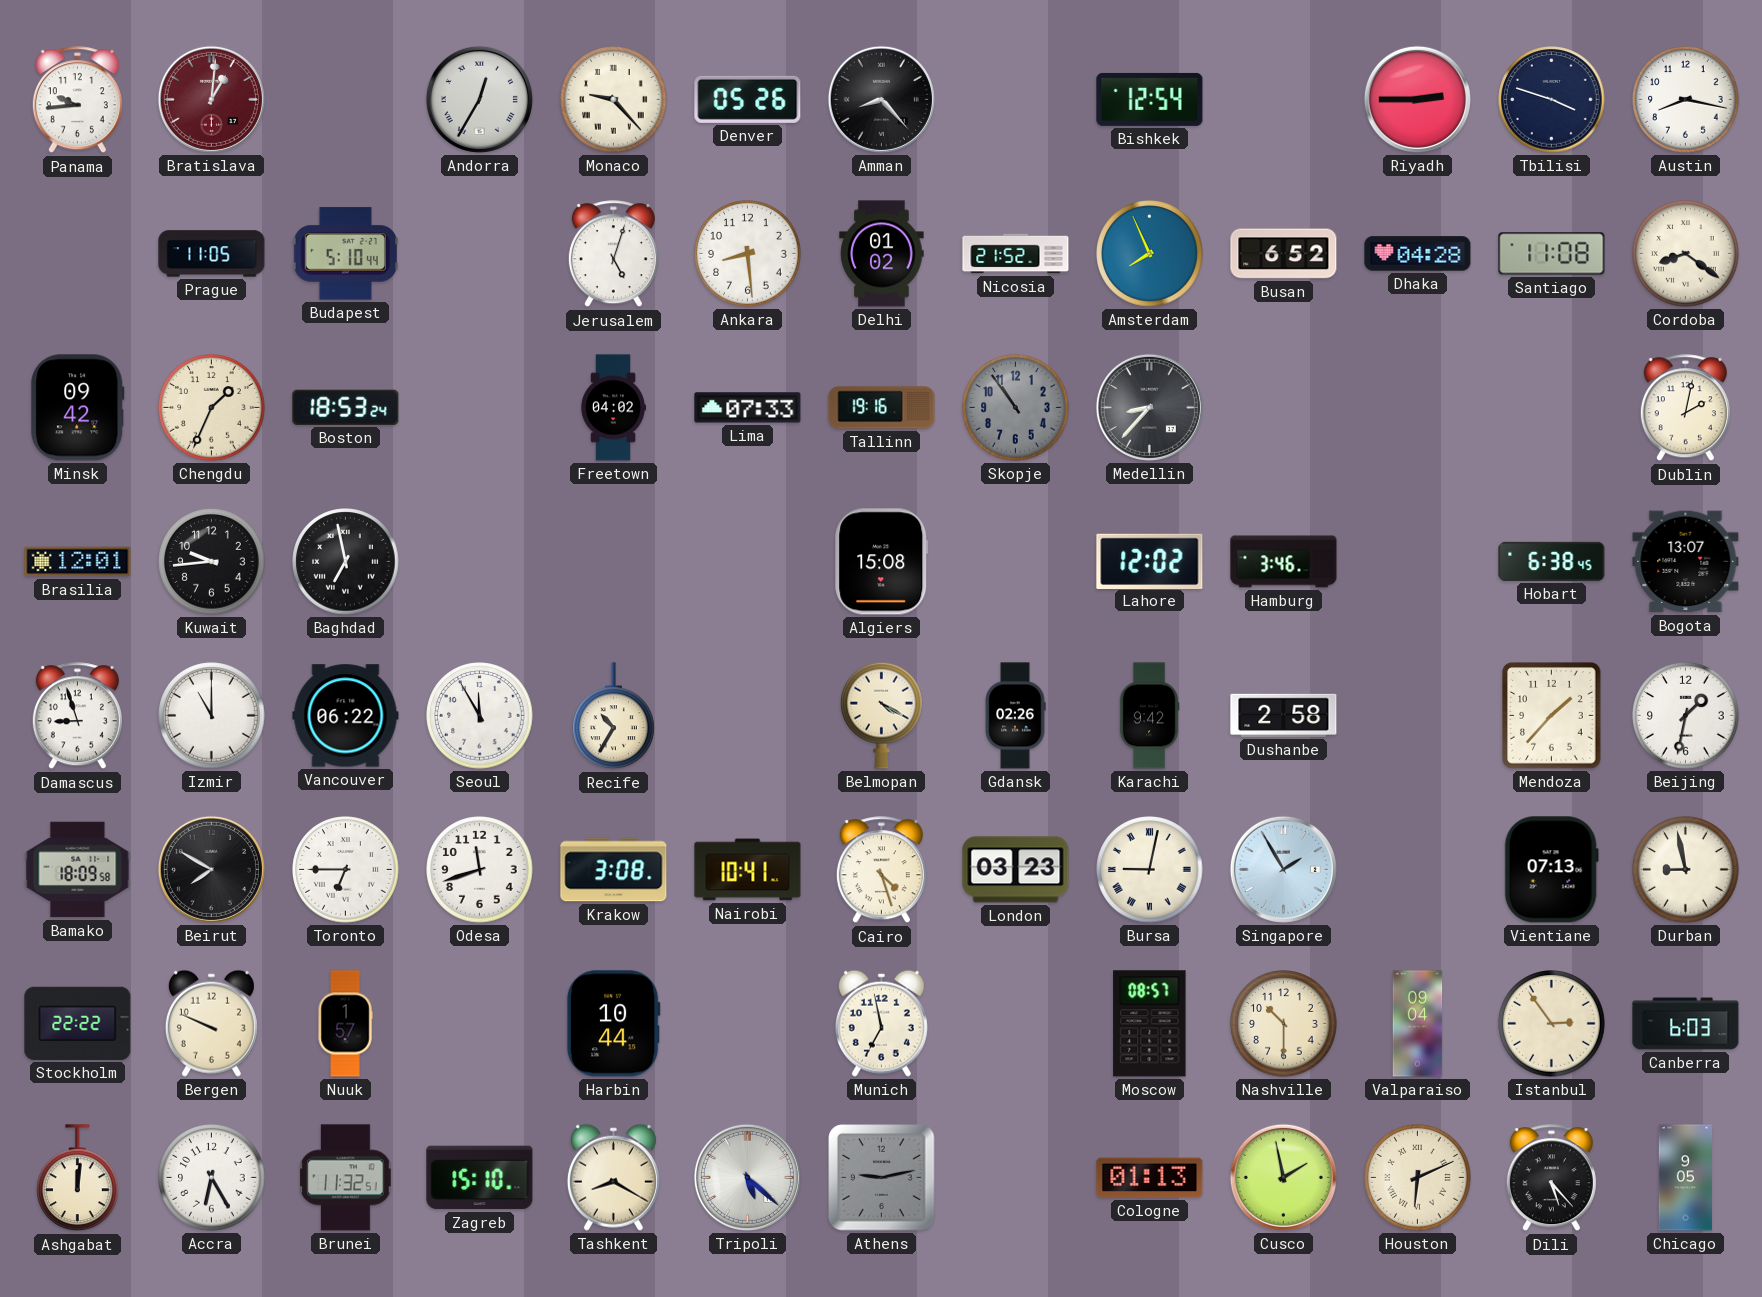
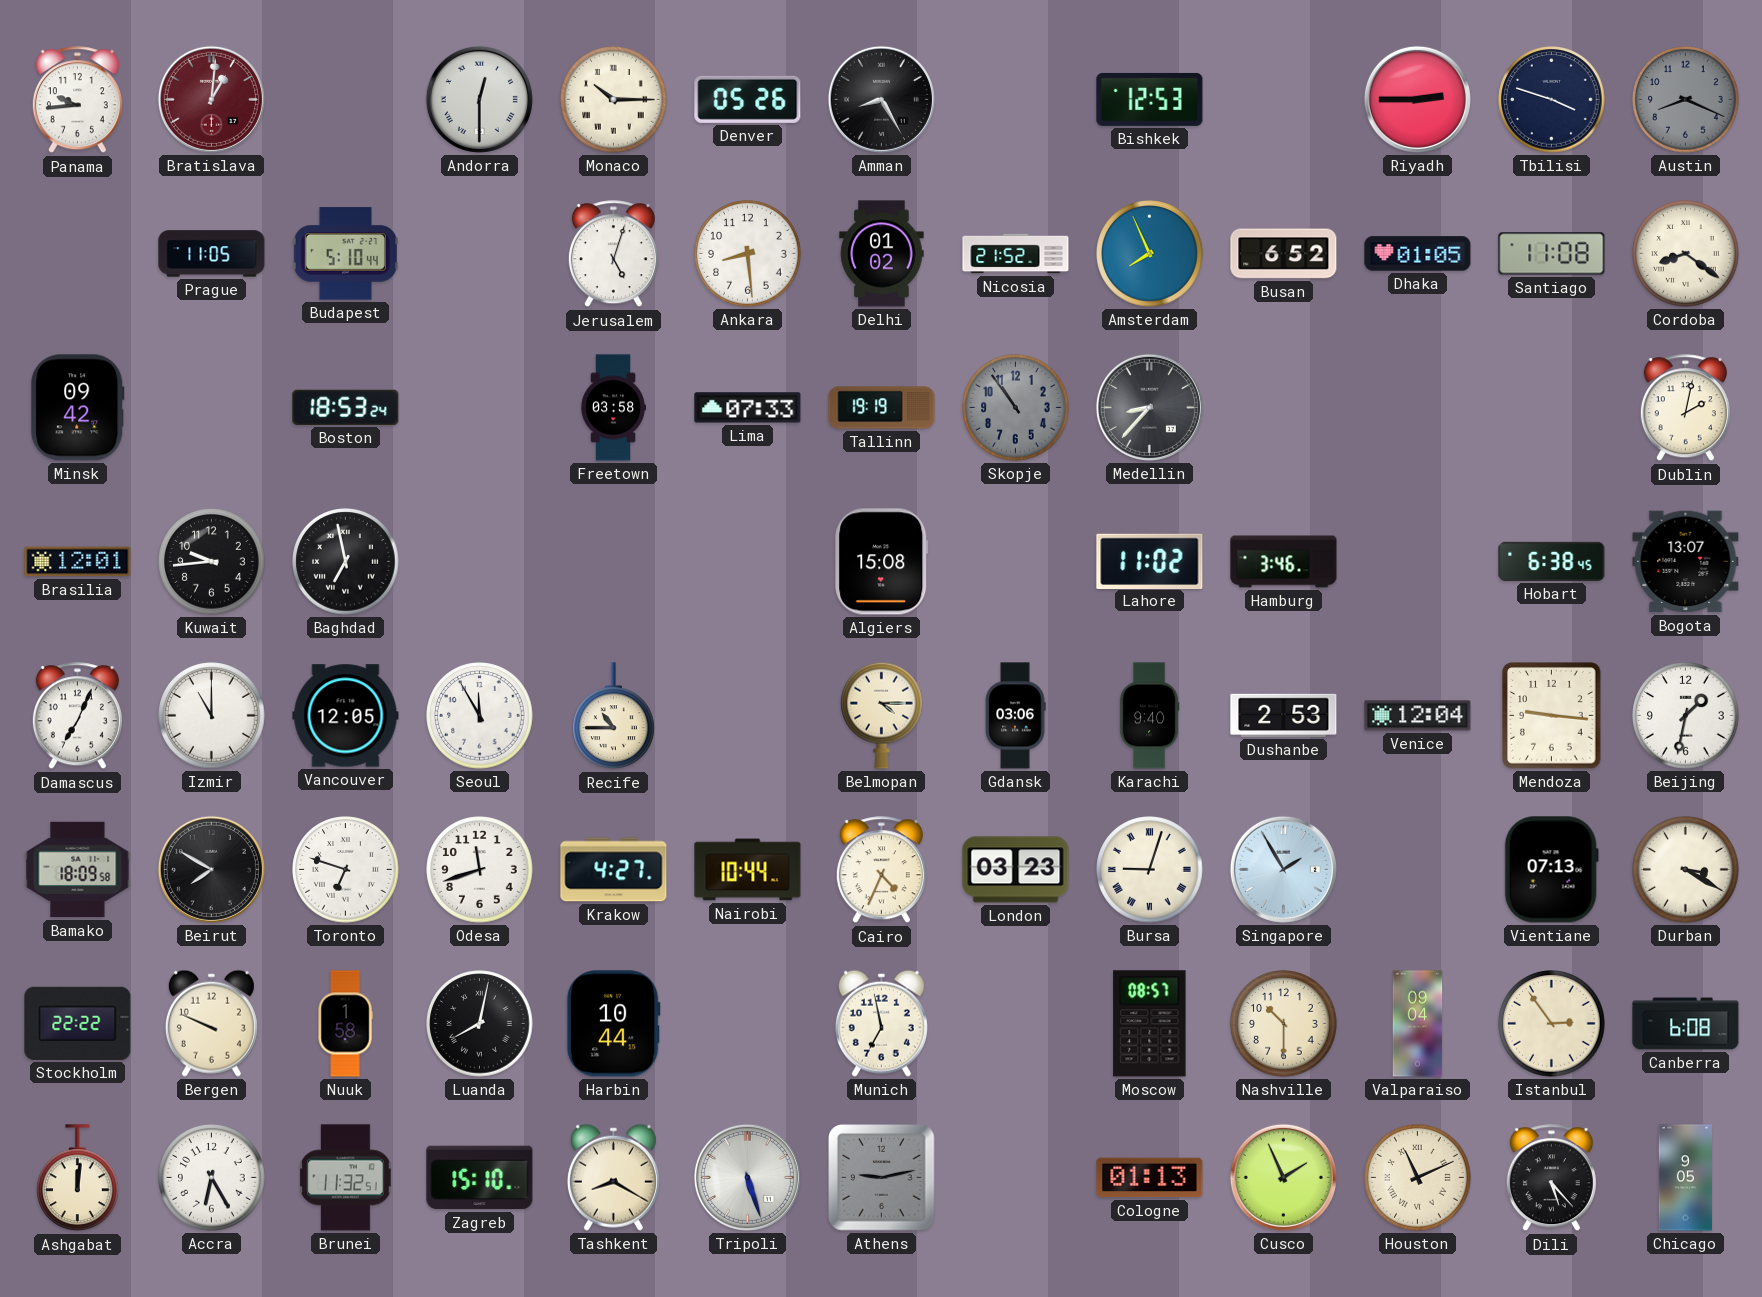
Andorra: 12:35 -> 12:30
Monaco: 9:23 -> 10:15
Amman: 8:23 -> 8:25
Bishkek: 12:54 -> 12:53
Austin: 8:17 -> 8:19
Austin dial: white -> grey
Dhaka: 04:28 -> 01:05
Chengdu: 1:34 -> none
Freetown: 04:02 -> 03:58
Tallinn: 19:16 -> 19:19
Lahore: 12:02 -> 11:02
Damascus: 8:57 -> 7:04
Vancouver: 06:22 -> 12:05
Recife: 10:35 -> 10:45
Belmopan: 4:20 -> 4:15
Gdansk: 02:26 -> 03:06
Karachi: 9:42 -> 9:40
Dushanbe: 2:58 -> 2:53
Venice: none -> 12:04
Mendoza: 1:37 -> 9:16
Toronto: 6:45 -> 6:48
Krakow: 3:08 -> 4:27
Nairobi: 10:41 -> 10:44
Cairo: 4:27 -> 4:34
Bursa: 9:02 -> 9:03
Durban: 8:58 -> 3:20
Nuuk: 1:57 -> 1:58
Luanda: none -> 8:02
Canberra: 6:03 -> 6:08
Tripoli: 5:22 -> 5:27
Cusco: 1:58 -> 1:56
Houston: 6:11 -> 11:11
